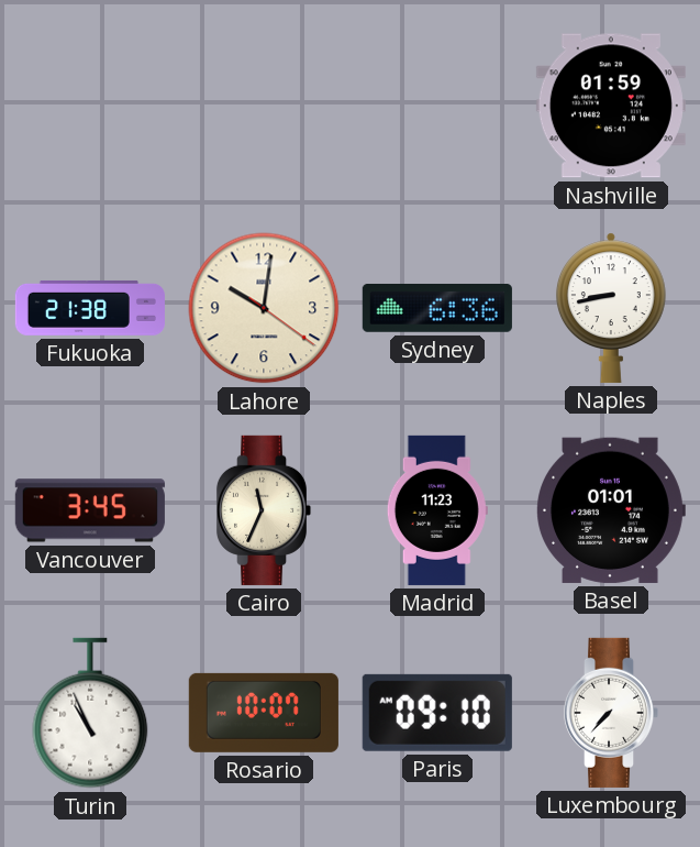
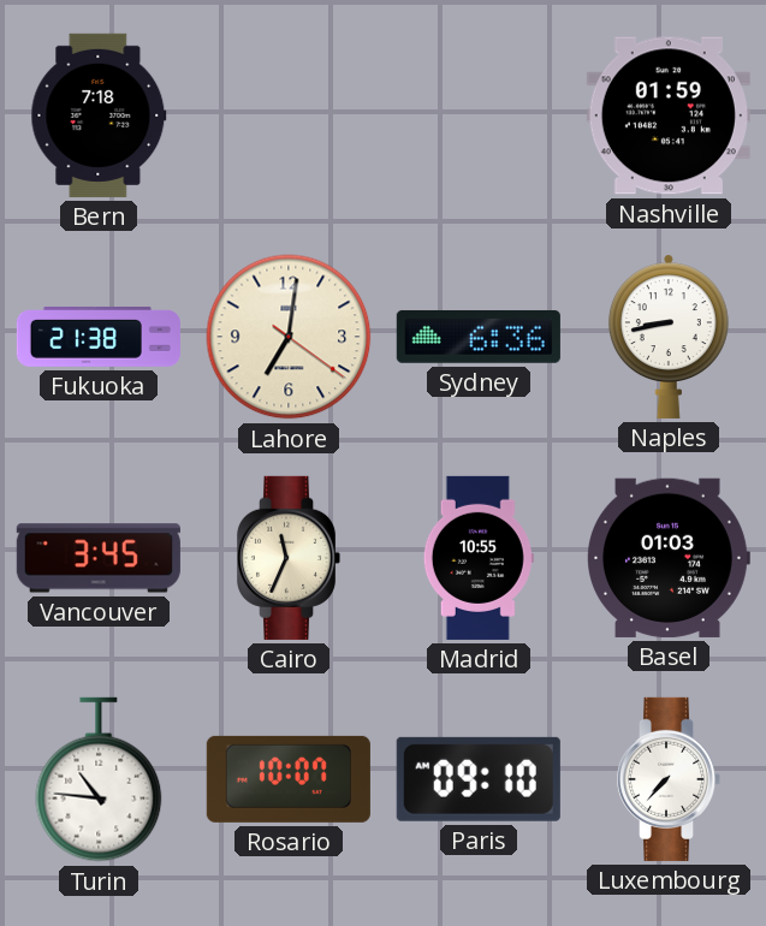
Bern: none -> 7:18
Lahore: 10:01 -> 7:01
Madrid: 11:23 -> 10:55
Basel: 01:01 -> 01:03
Turin: 10:56 -> 10:46
